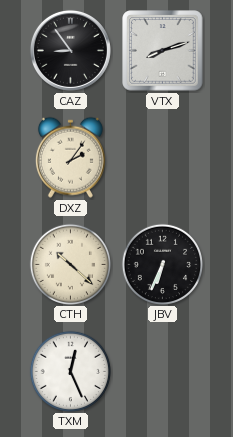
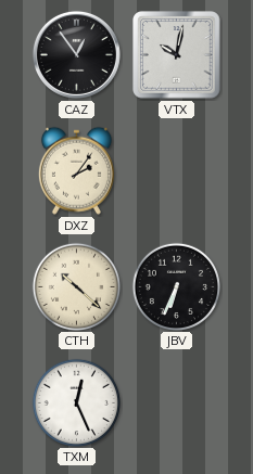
CAZ: 8:54 -> 12:54
VTX: 8:12 -> 10:02
